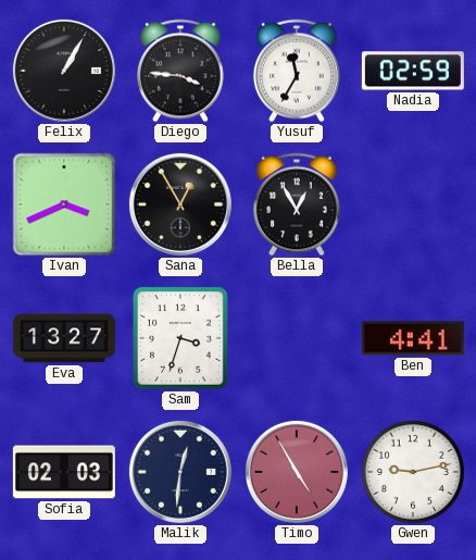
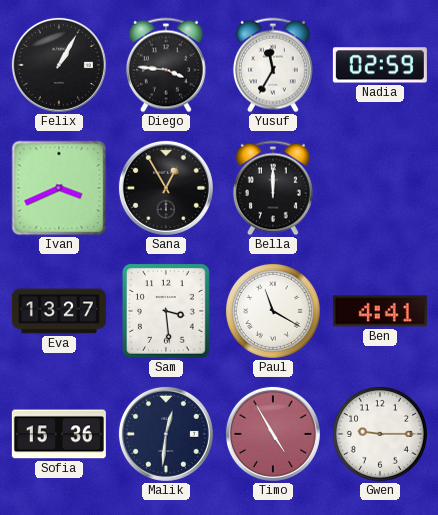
Bella: 12:55 -> 12:00
Sam: 3:33 -> 3:29
Paul: none -> 11:20
Sofia: 02:03 -> 15:36
Gwen: 9:13 -> 9:15
